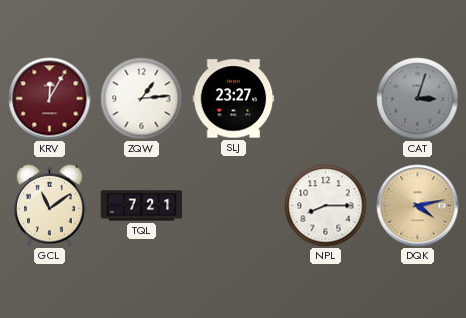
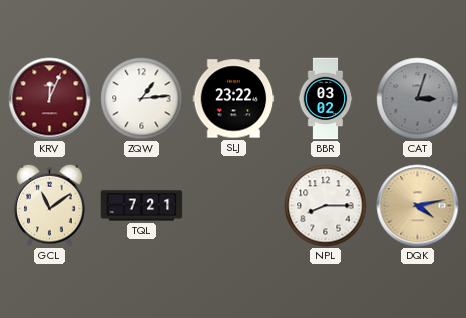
KRV: 12:05 -> 12:04
SLJ: 23:27 -> 23:22
BBR: none -> 03:02
